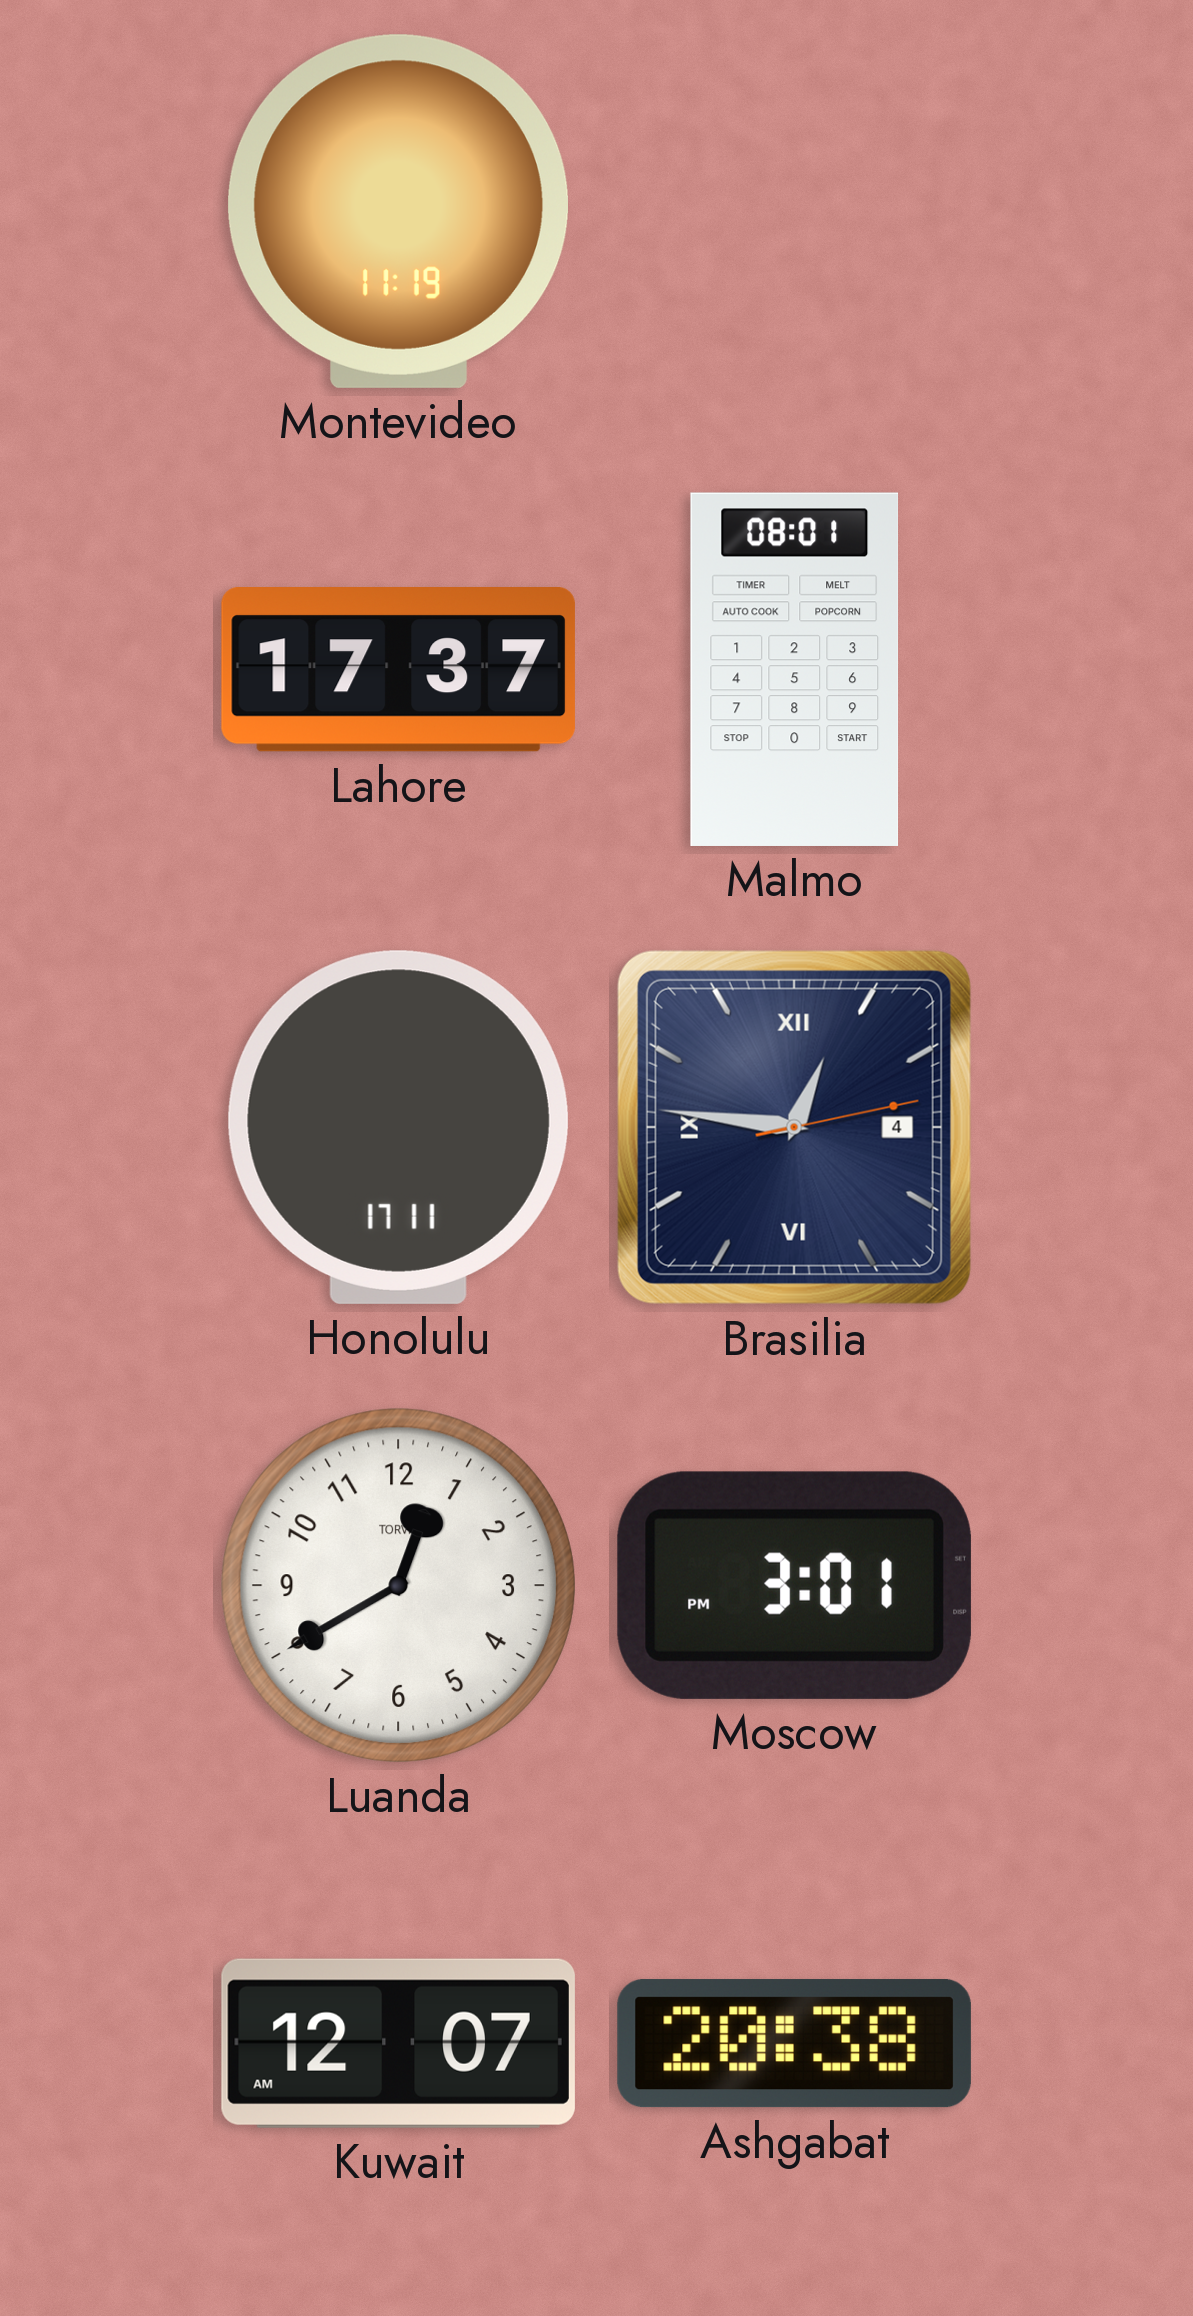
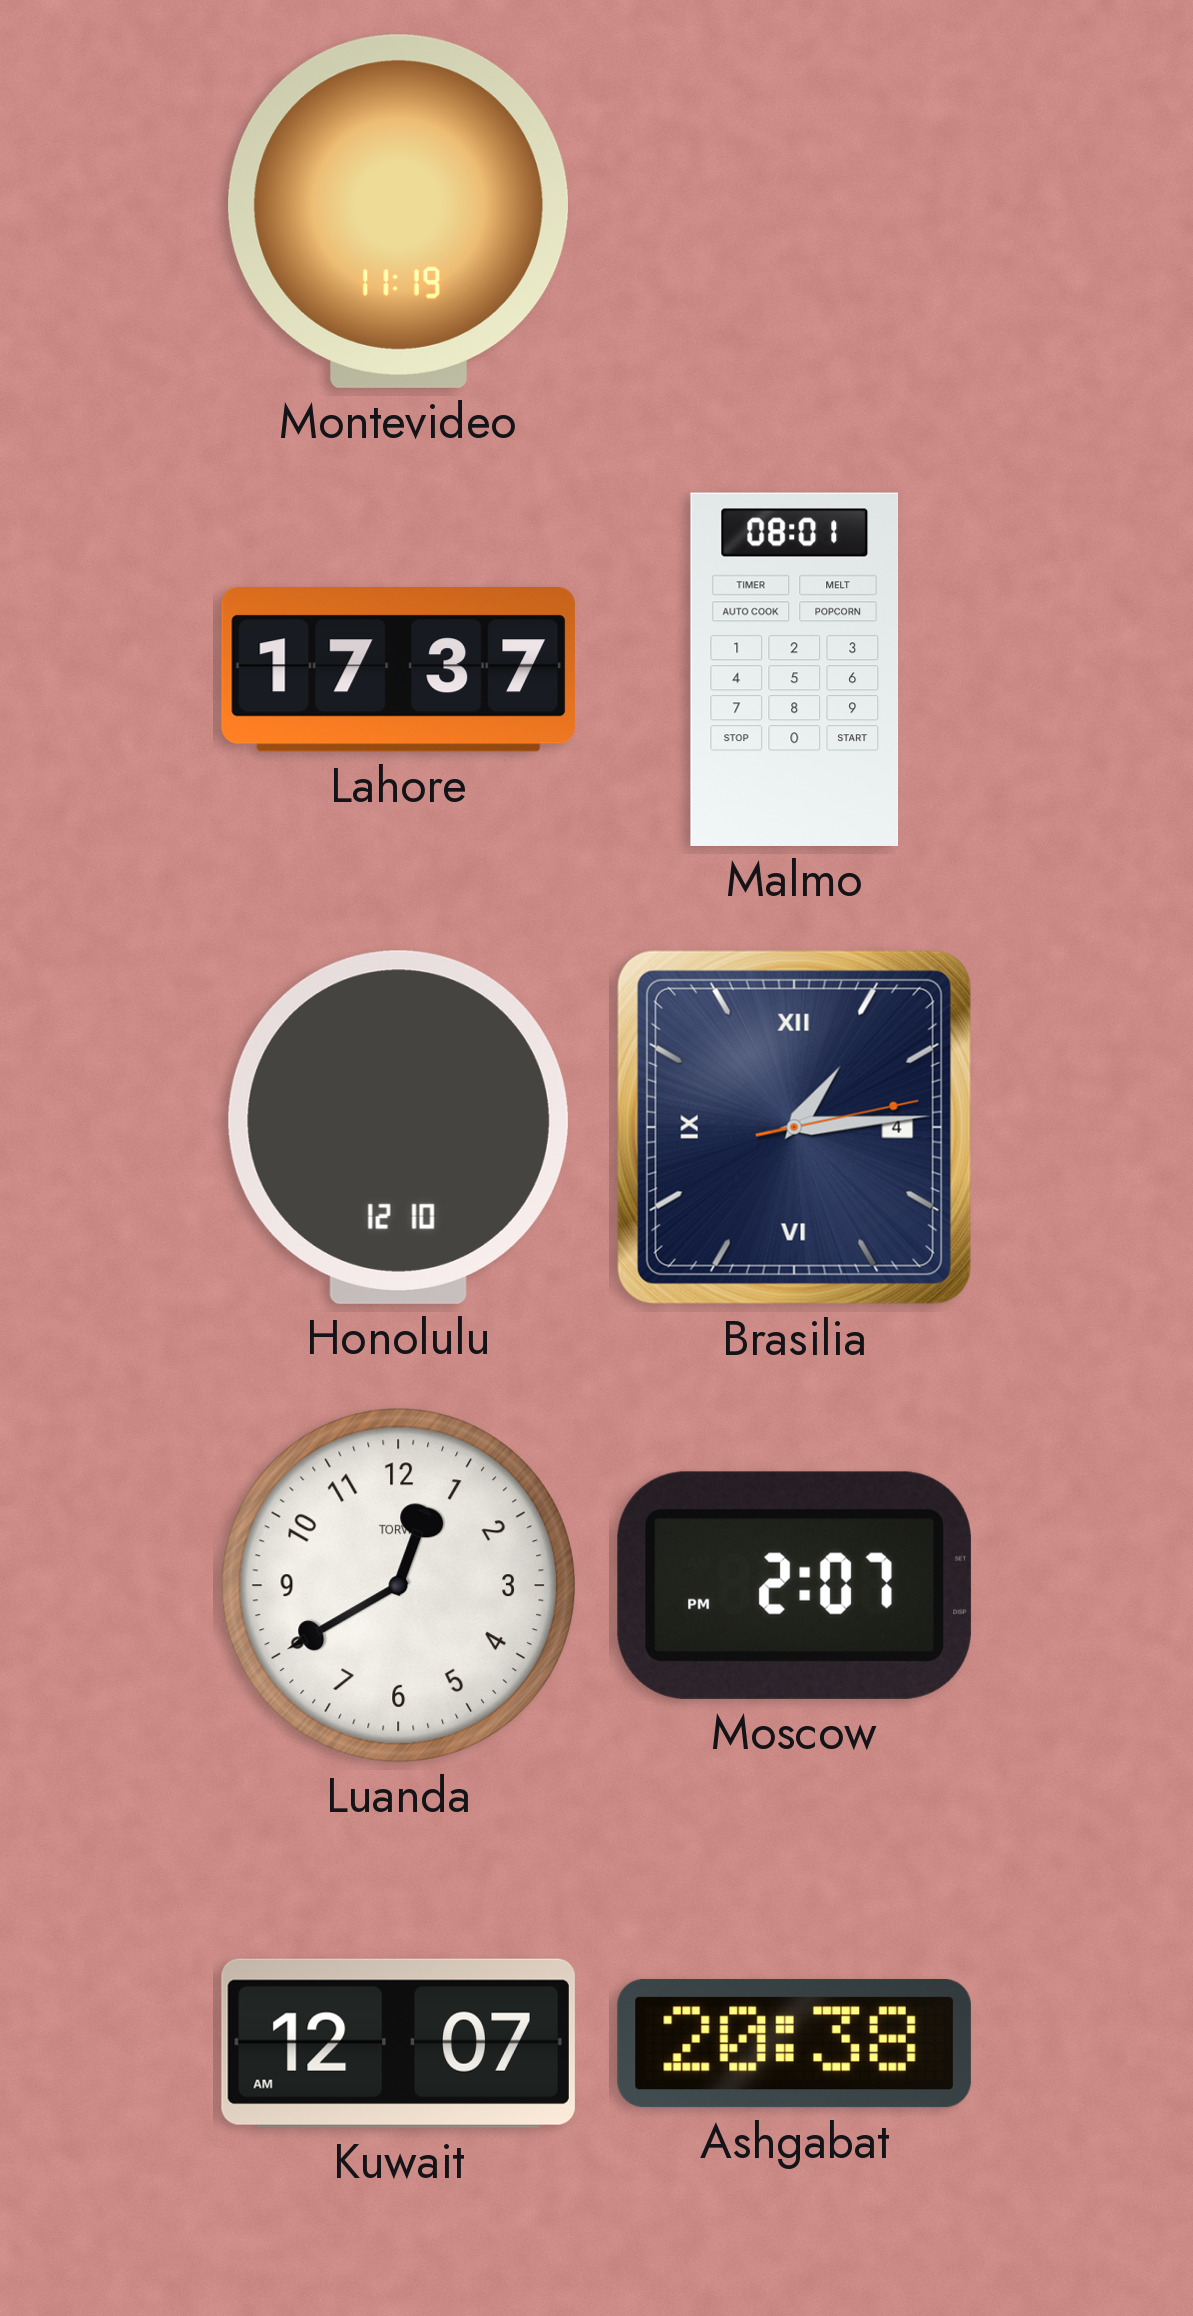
Honolulu: 17:11 -> 12:10
Brasilia: 12:46 -> 1:14
Moscow: 3:01 -> 2:07
